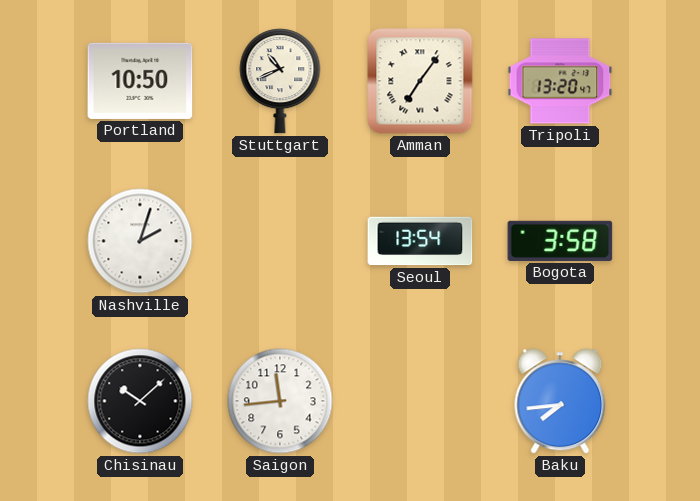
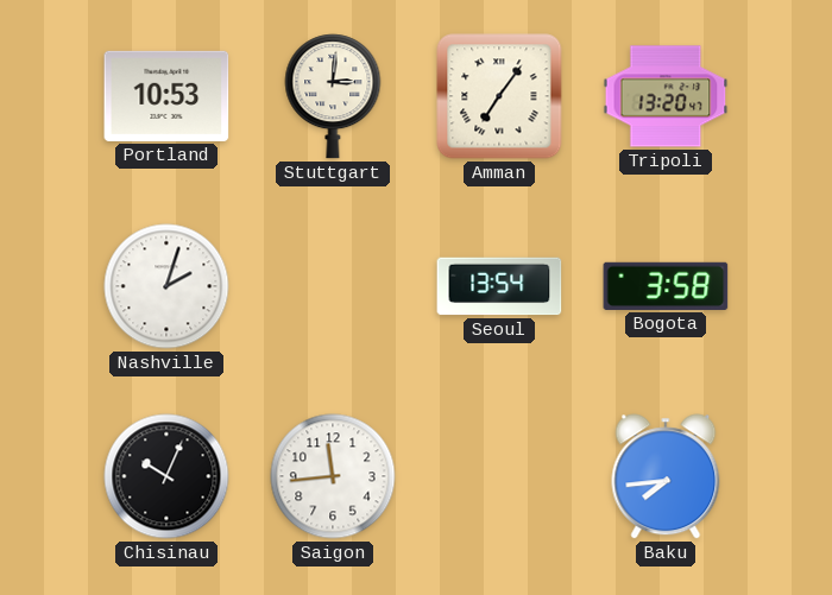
Portland: 10:50 -> 10:53
Stuttgart: 10:41 -> 3:01
Chisinau: 10:08 -> 10:04
